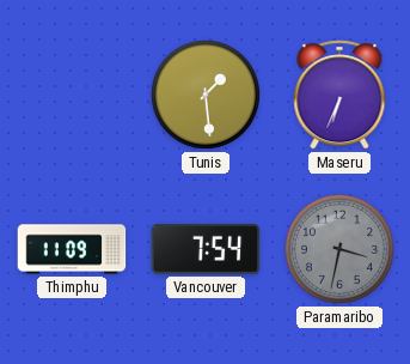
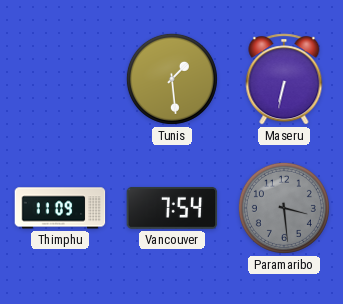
Maseru: 6:34 -> 6:32
Paramaribo: 3:32 -> 3:29
